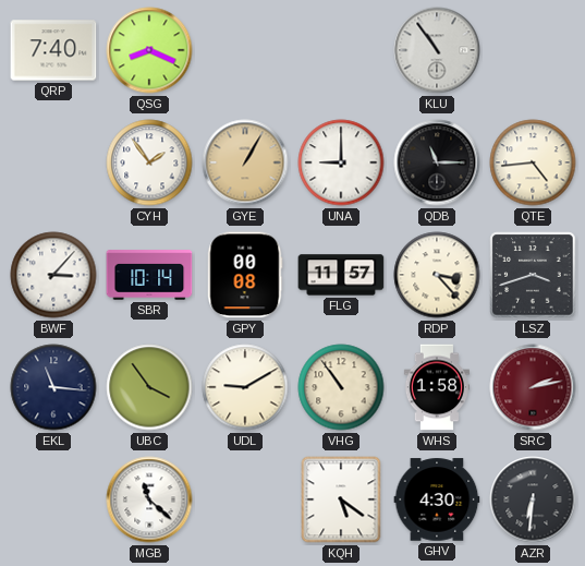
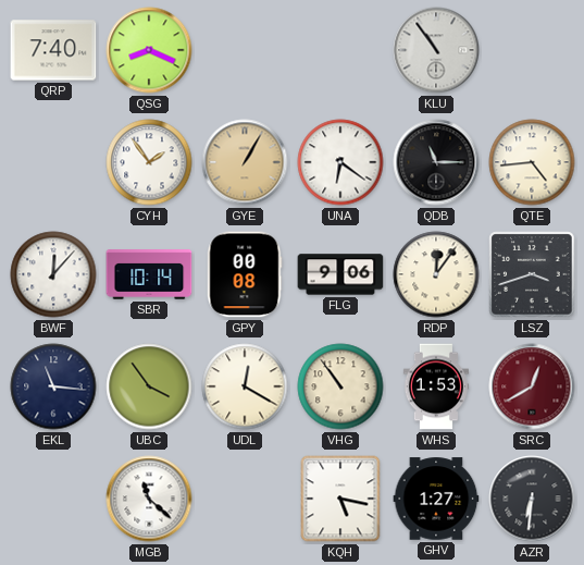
UNA: 9:00 -> 6:21
BWF: 3:07 -> 12:07
FLG: 11:57 -> 9:06
RDP: 3:23 -> 12:06
UDL: 9:10 -> 12:20
WHS: 1:58 -> 1:53
SRC: 2:13 -> 12:40
KQH: 5:21 -> 5:17
GHV: 4:30 -> 1:27
